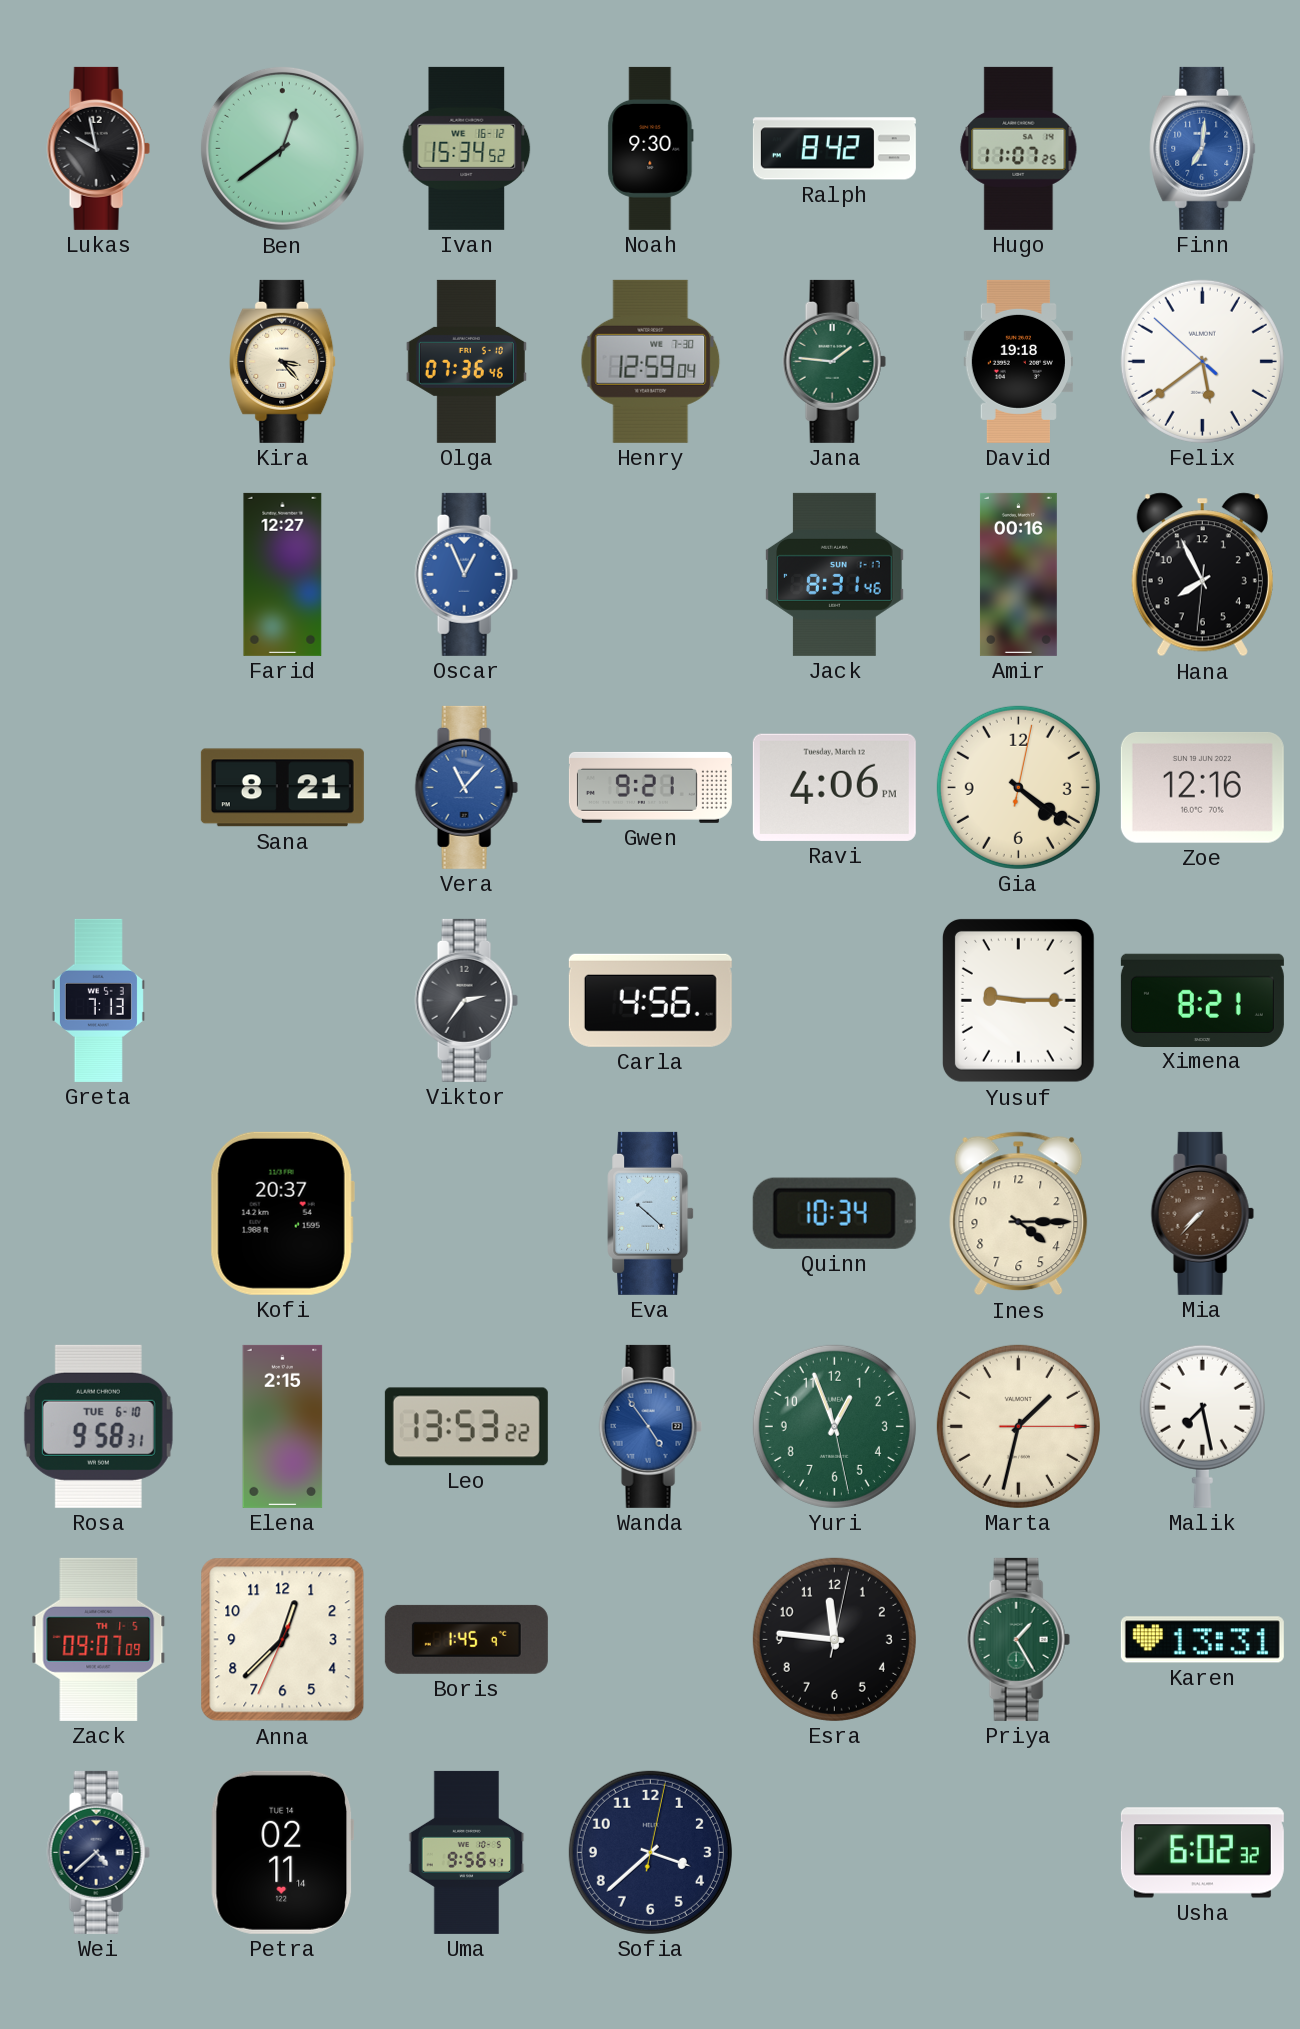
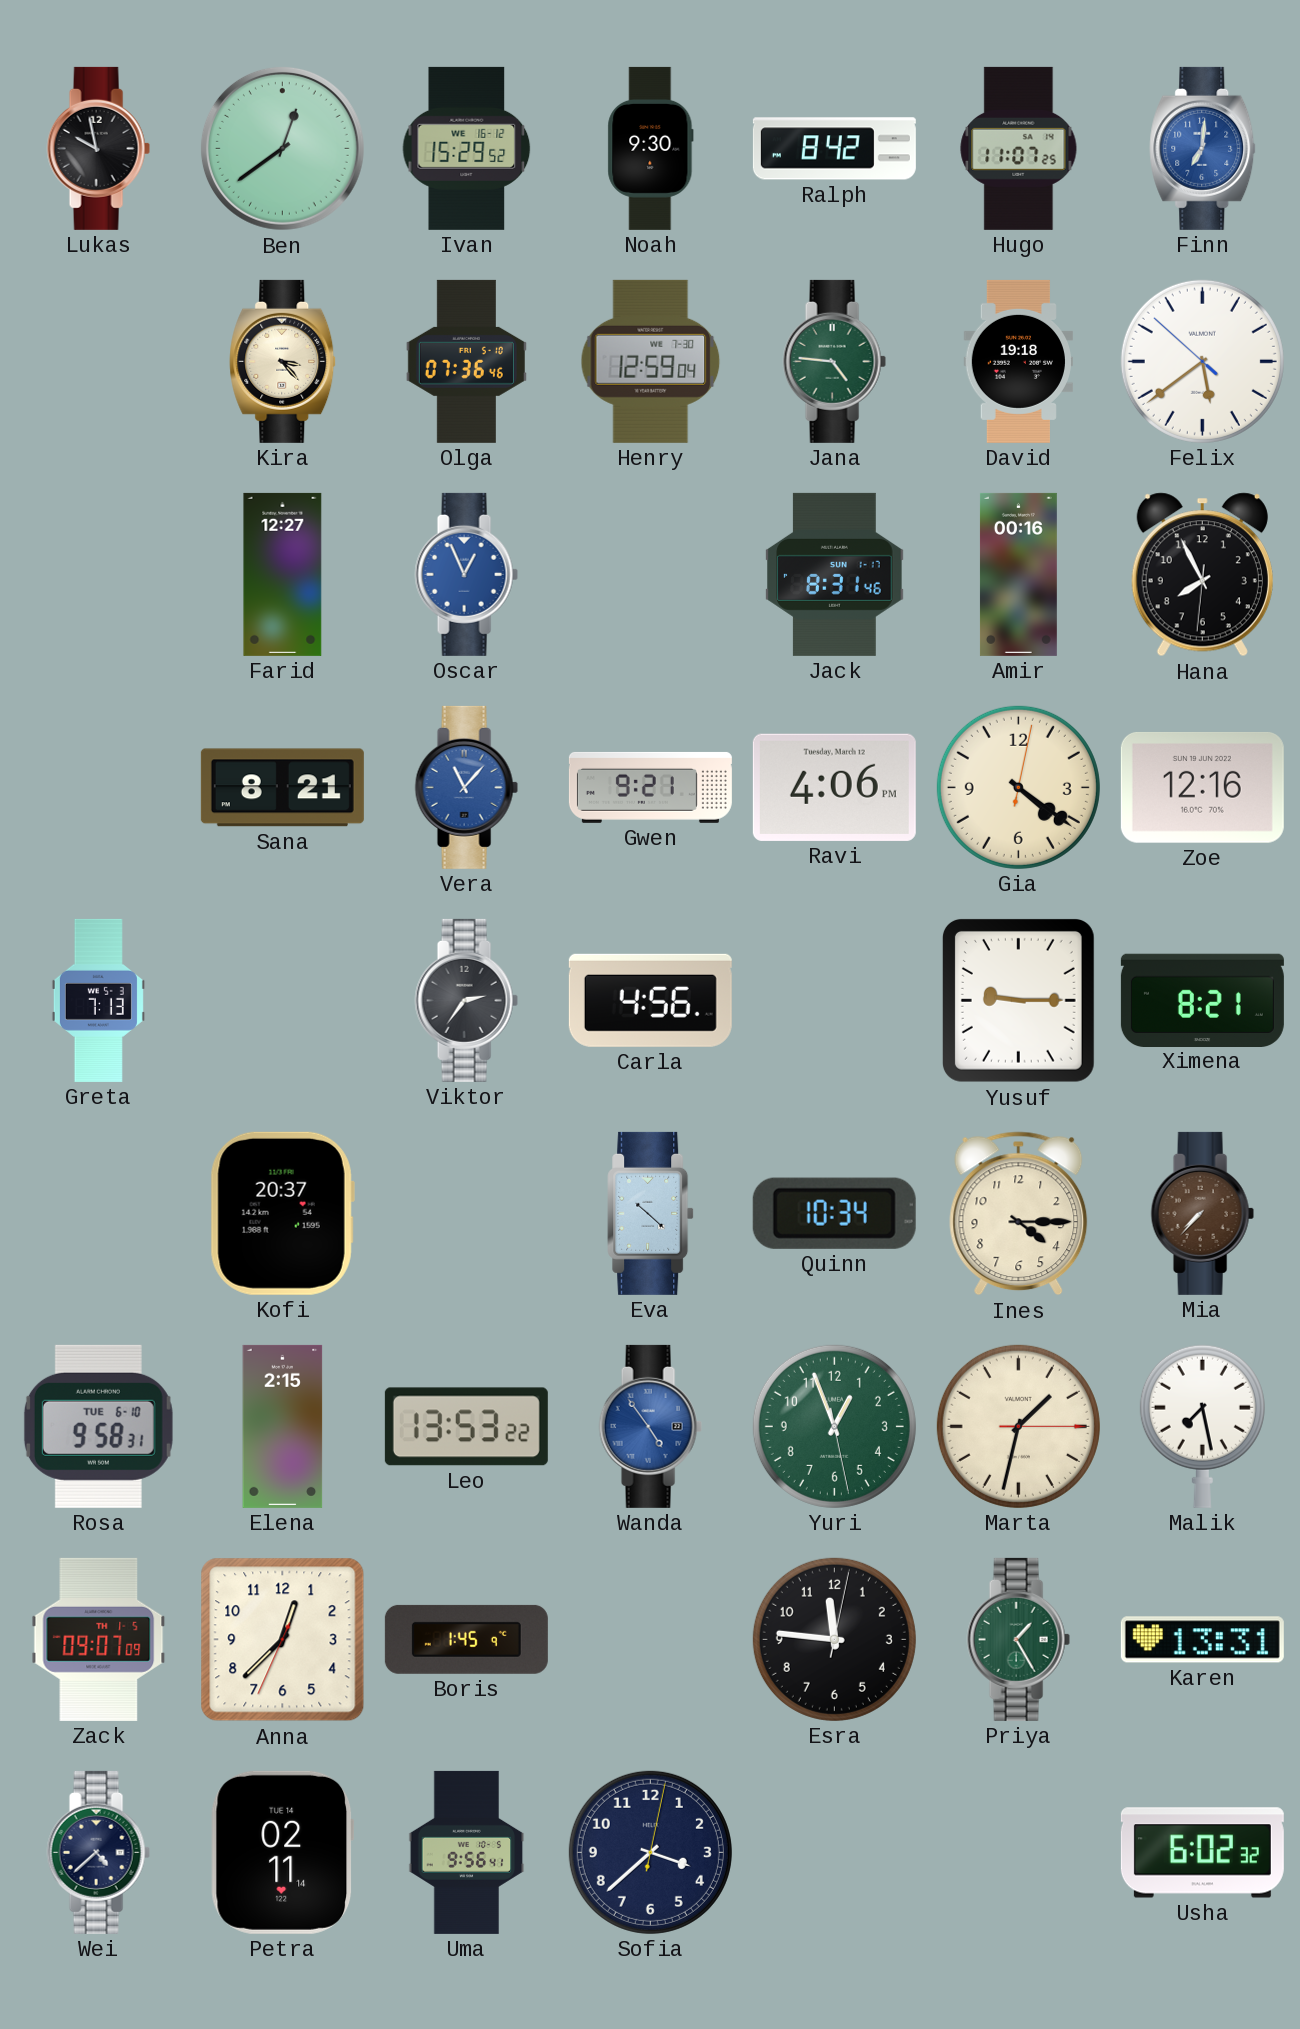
Ivan: 15:34 -> 15:29
Jana: 1:46 -> 4:46
